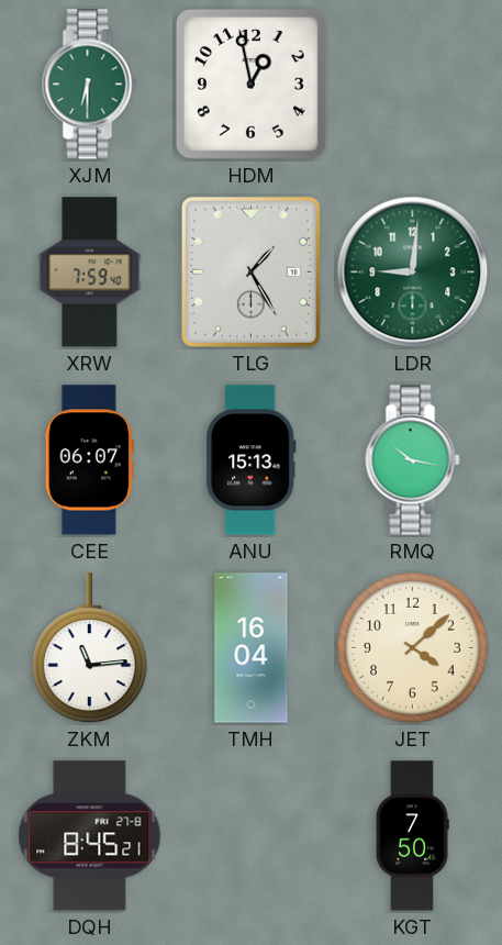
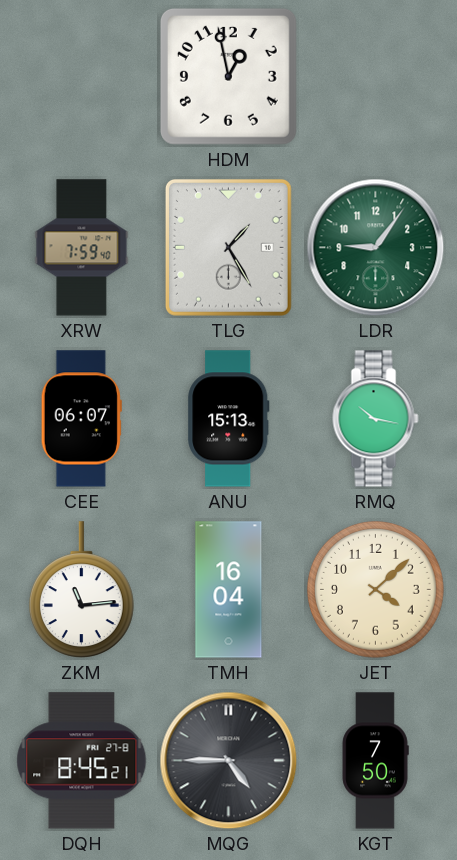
XJM: 6:30 -> none
LDR: 9:01 -> 9:06
MQG: none -> 4:45
